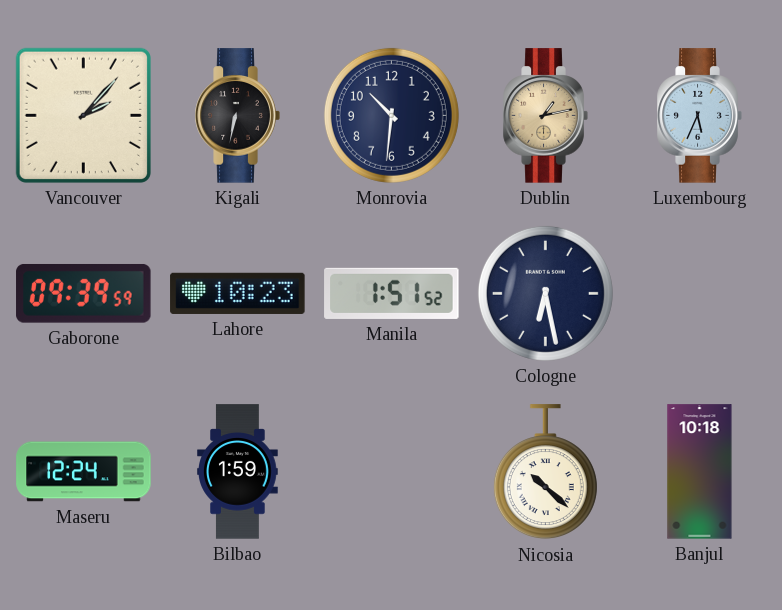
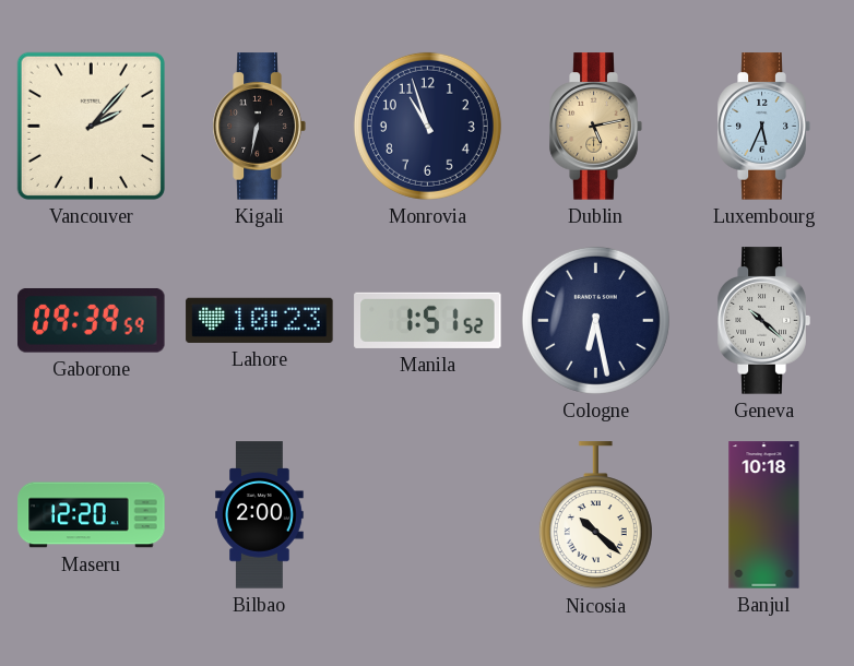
Monrovia: 10:31 -> 10:57
Dublin: 1:13 -> 5:13
Geneva: none -> 10:22
Maseru: 12:24 -> 12:20
Bilbao: 1:59 -> 2:00
